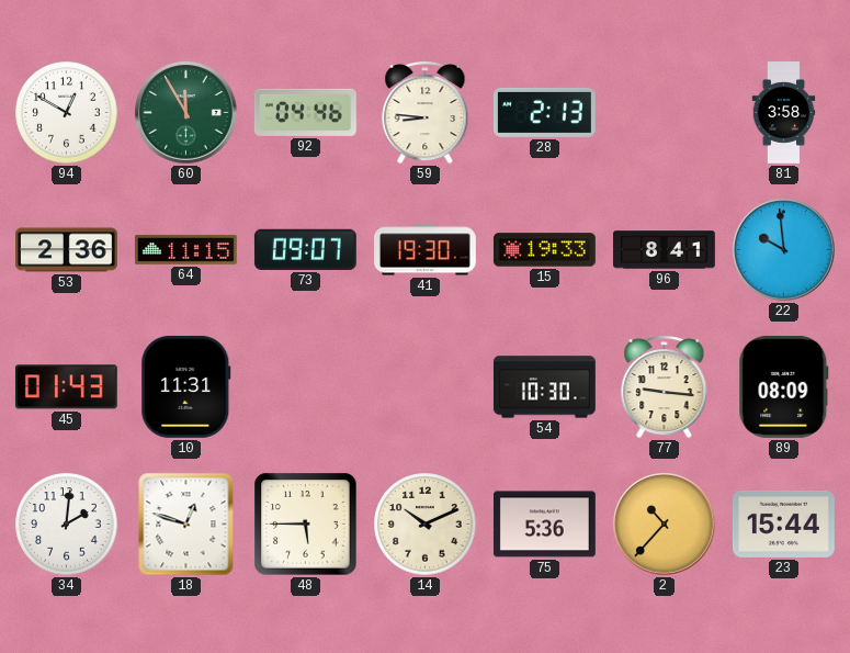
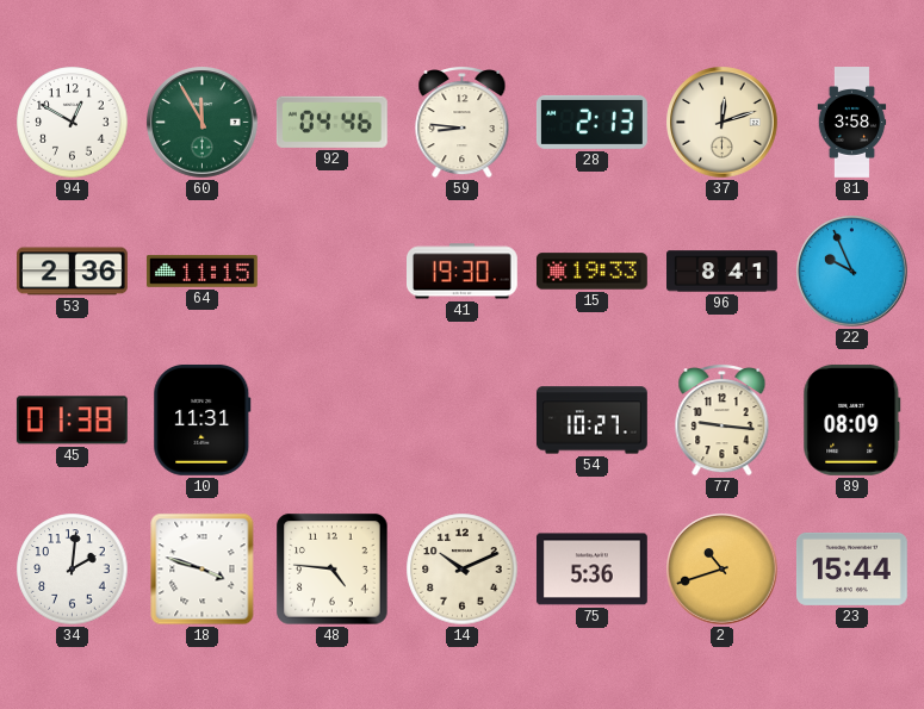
37: none -> 12:12
73: 09:07 -> none
22: 9:59 -> 9:56
45: 01:43 -> 01:38
54: 10:30 -> 10:27
18: 12:48 -> 3:48
48: 5:45 -> 4:46
2: 10:37 -> 10:42
